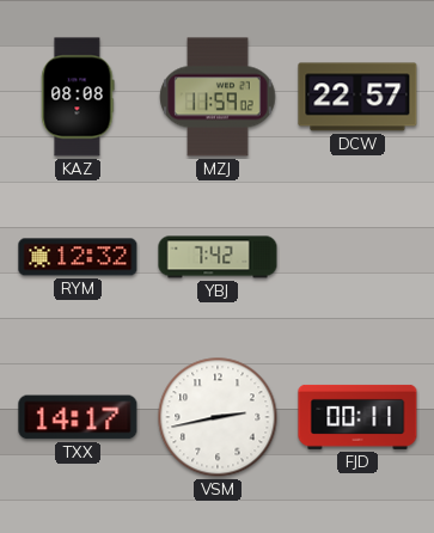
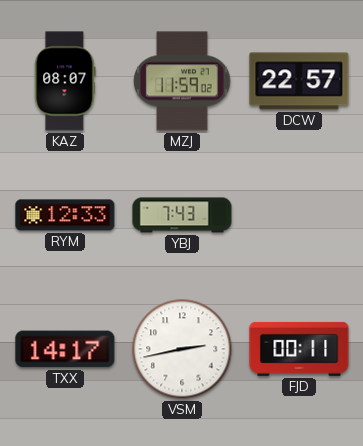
KAZ: 08:08 -> 08:07
RYM: 12:32 -> 12:33
YBJ: 7:42 -> 7:43
